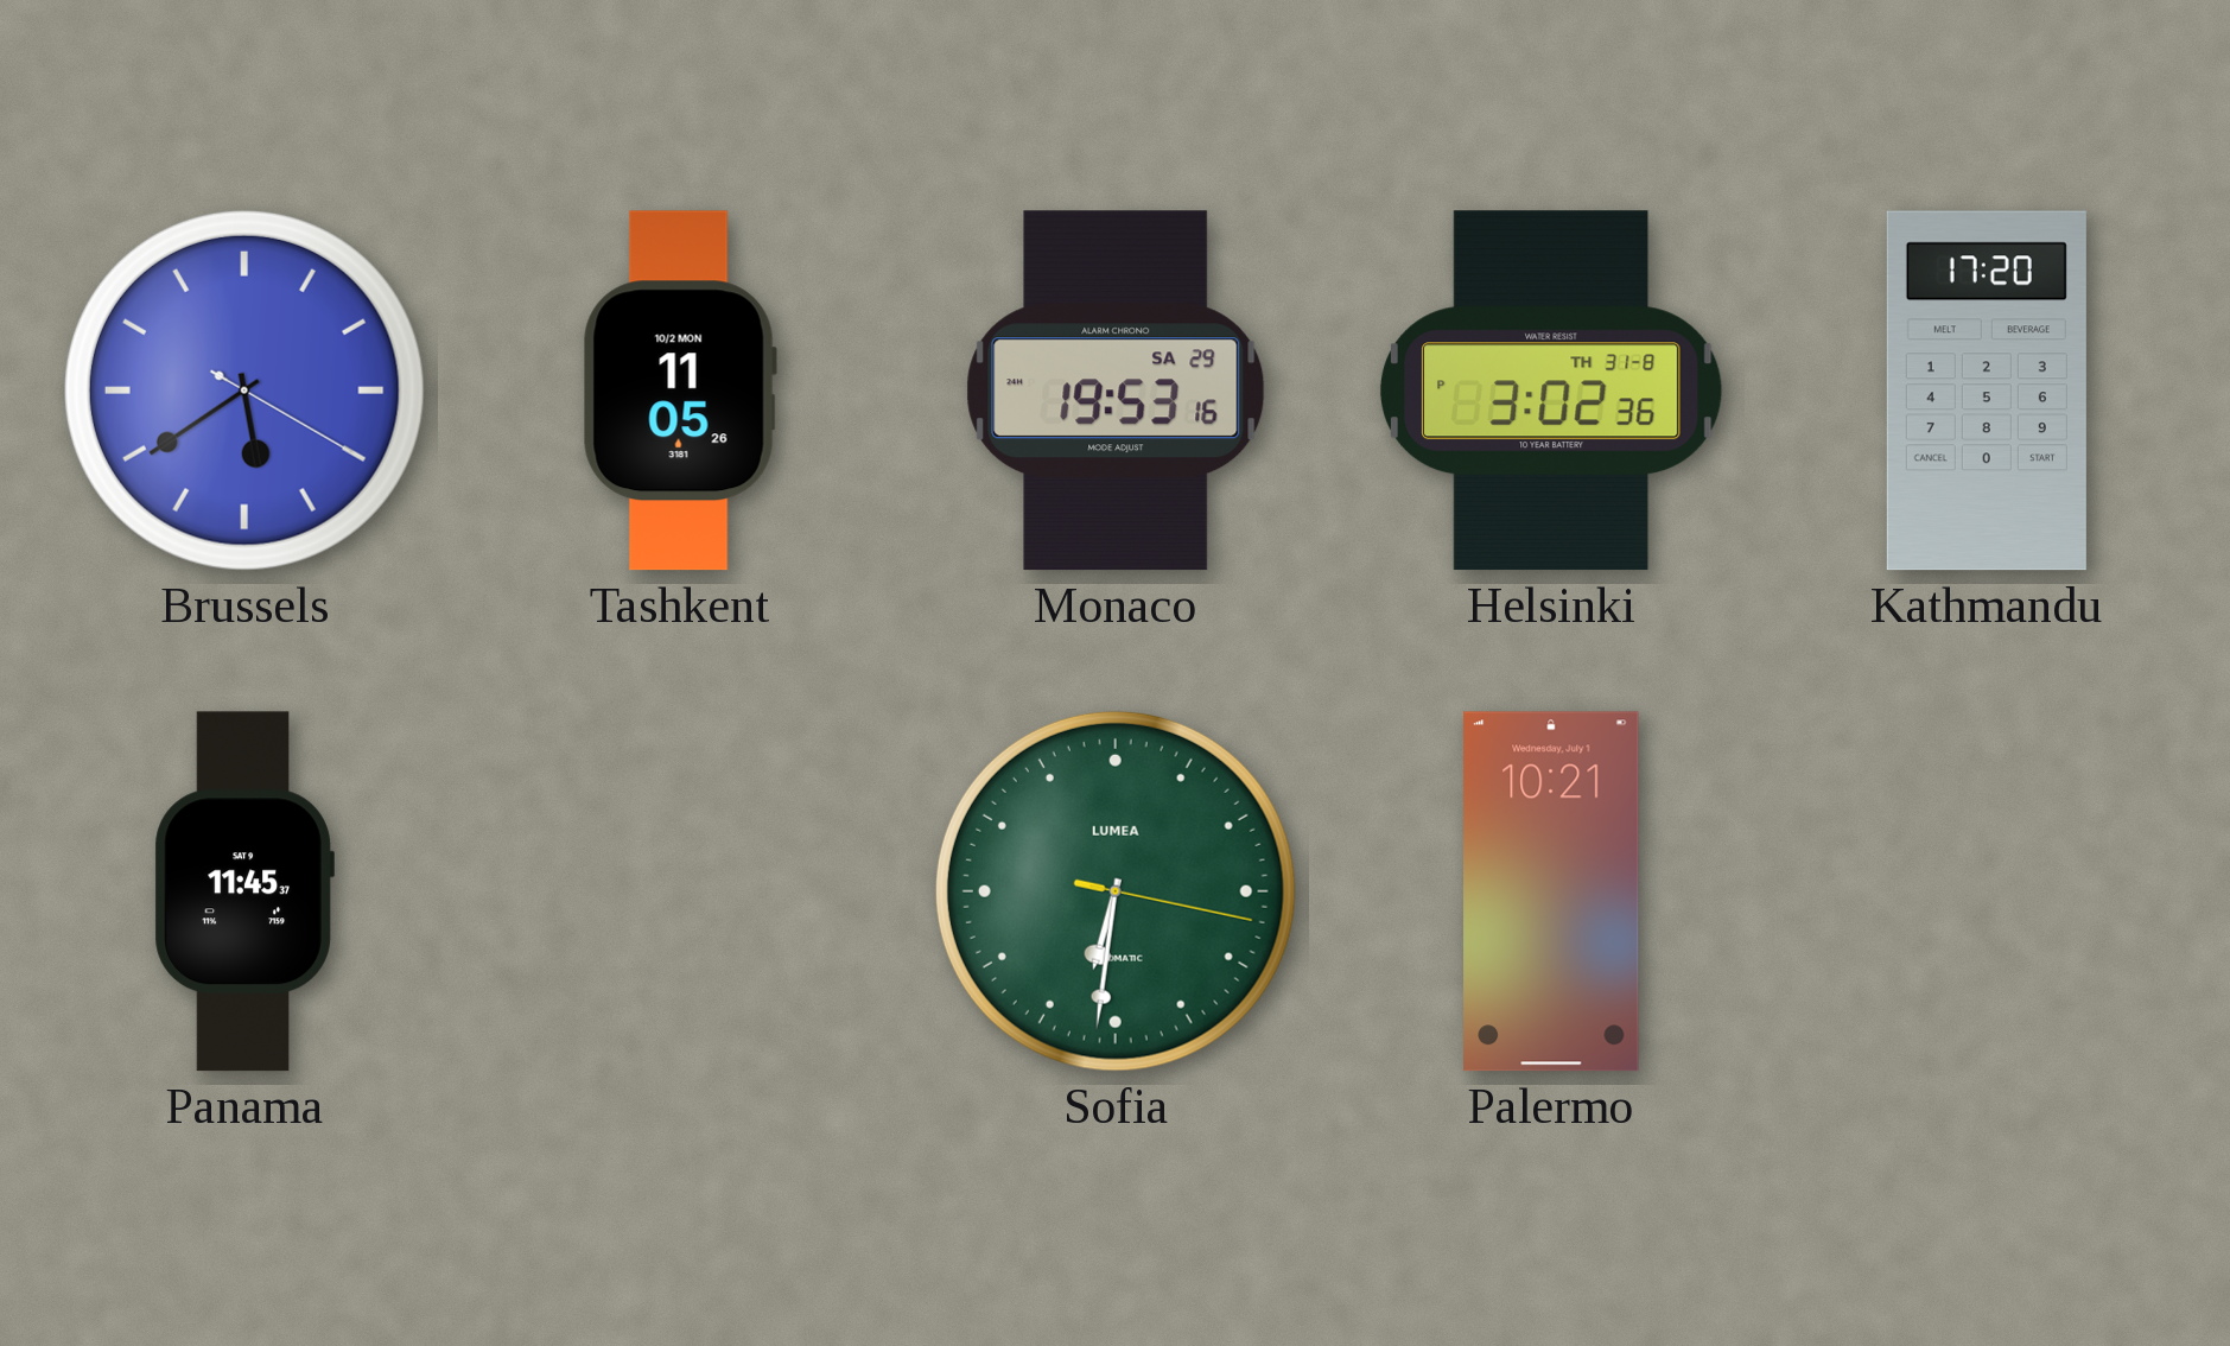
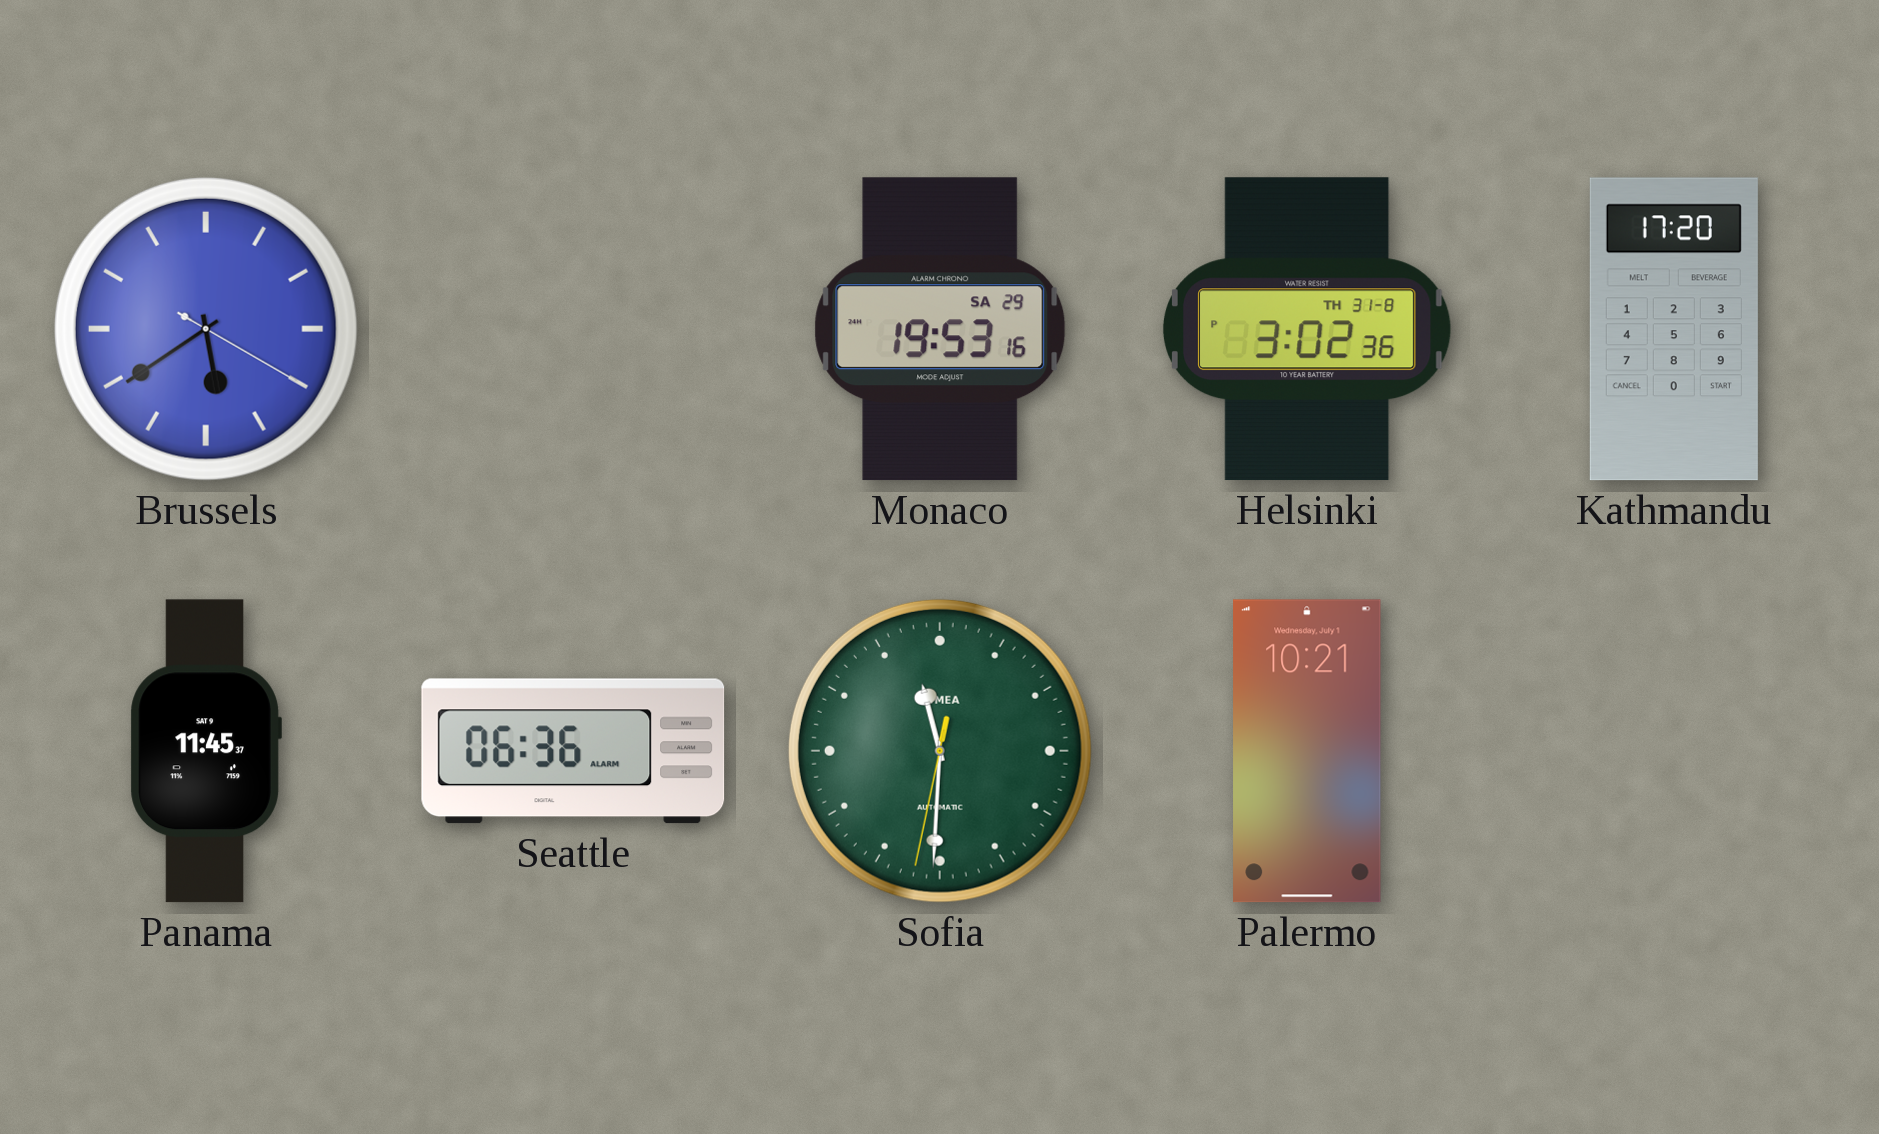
Tashkent: 11:05 -> none
Seattle: none -> 06:36
Sofia: 6:31 -> 11:30
